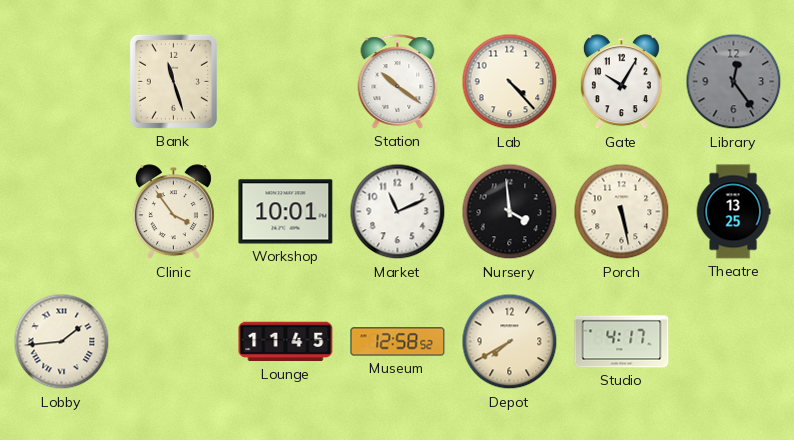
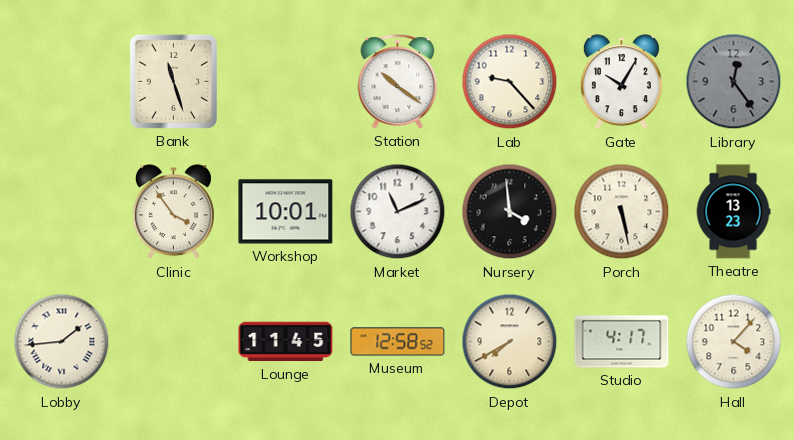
Lab: 4:23 -> 9:23
Theatre: 13:25 -> 13:23
Hall: none -> 4:07
